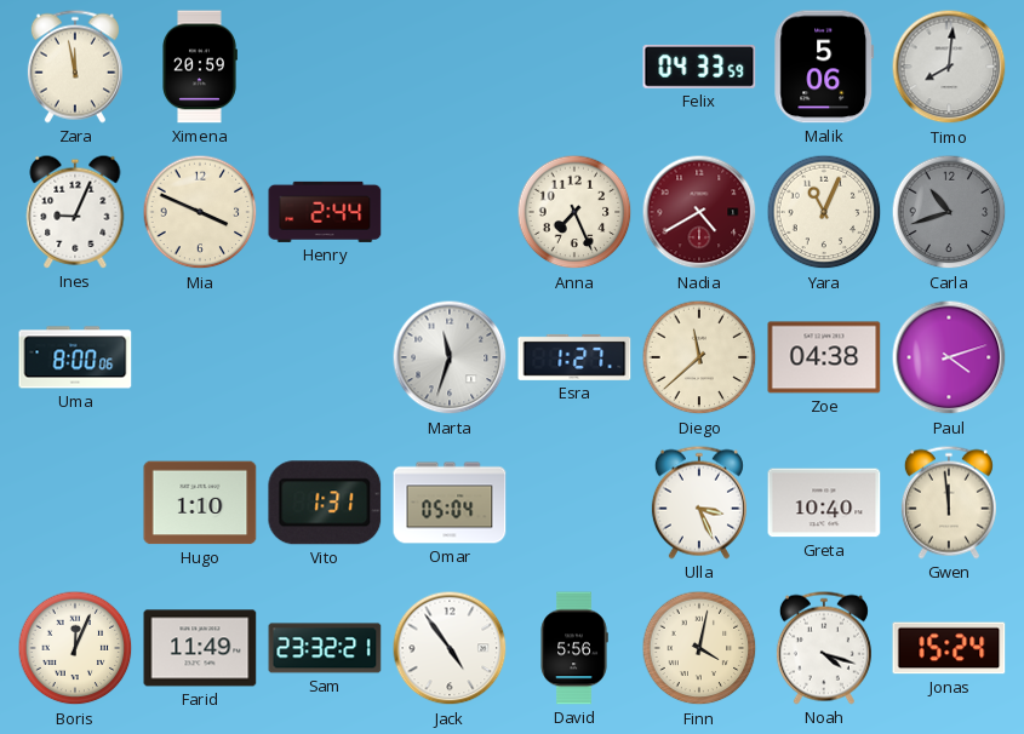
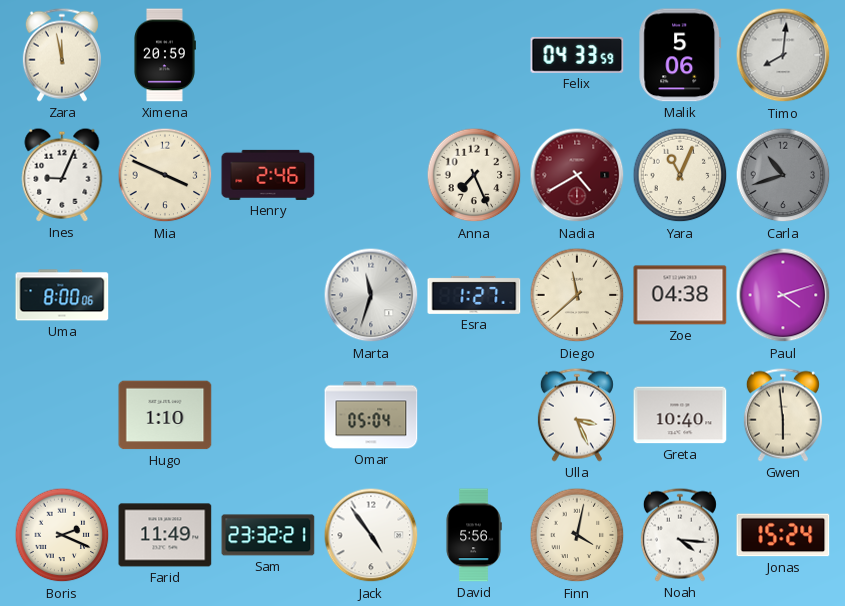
Henry: 2:44 -> 2:46
Vito: 1:31 -> none
Gwen: 11:59 -> 5:59
Boris: 12:04 -> 2:19
Noah: 4:18 -> 4:16
